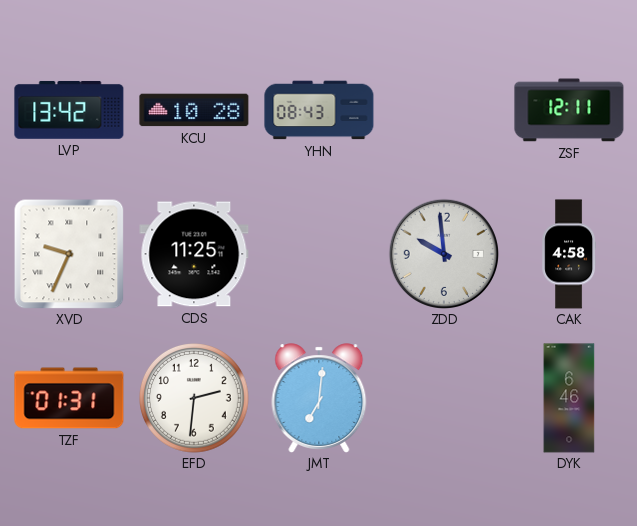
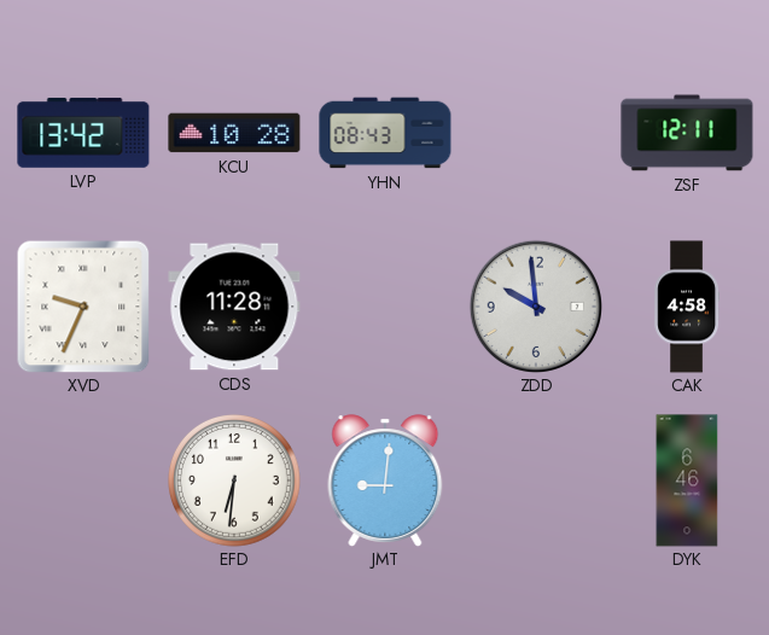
CDS: 11:25 -> 11:28
TZF: 01:31 -> none
EFD: 2:31 -> 6:31
JMT: 7:01 -> 9:01
